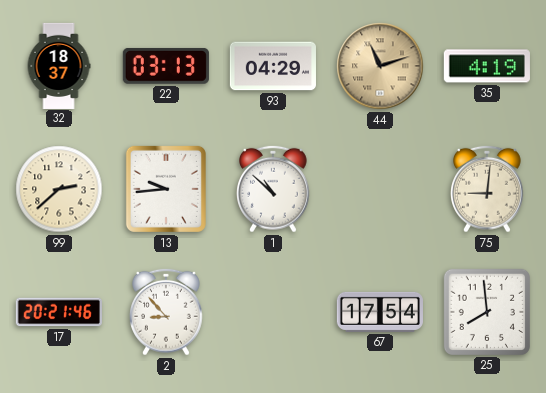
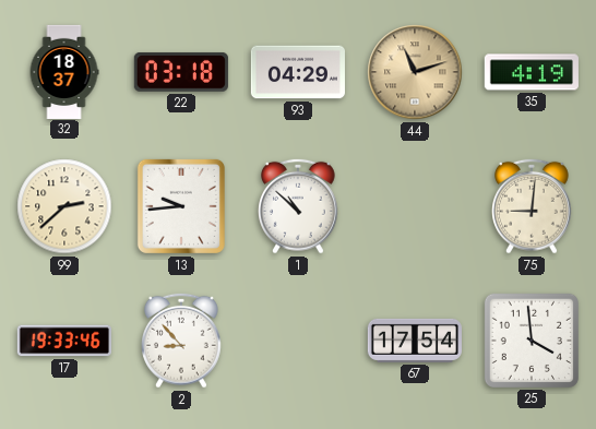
22: 03:13 -> 03:18
17: 20:21 -> 19:33
25: 7:59 -> 3:59
